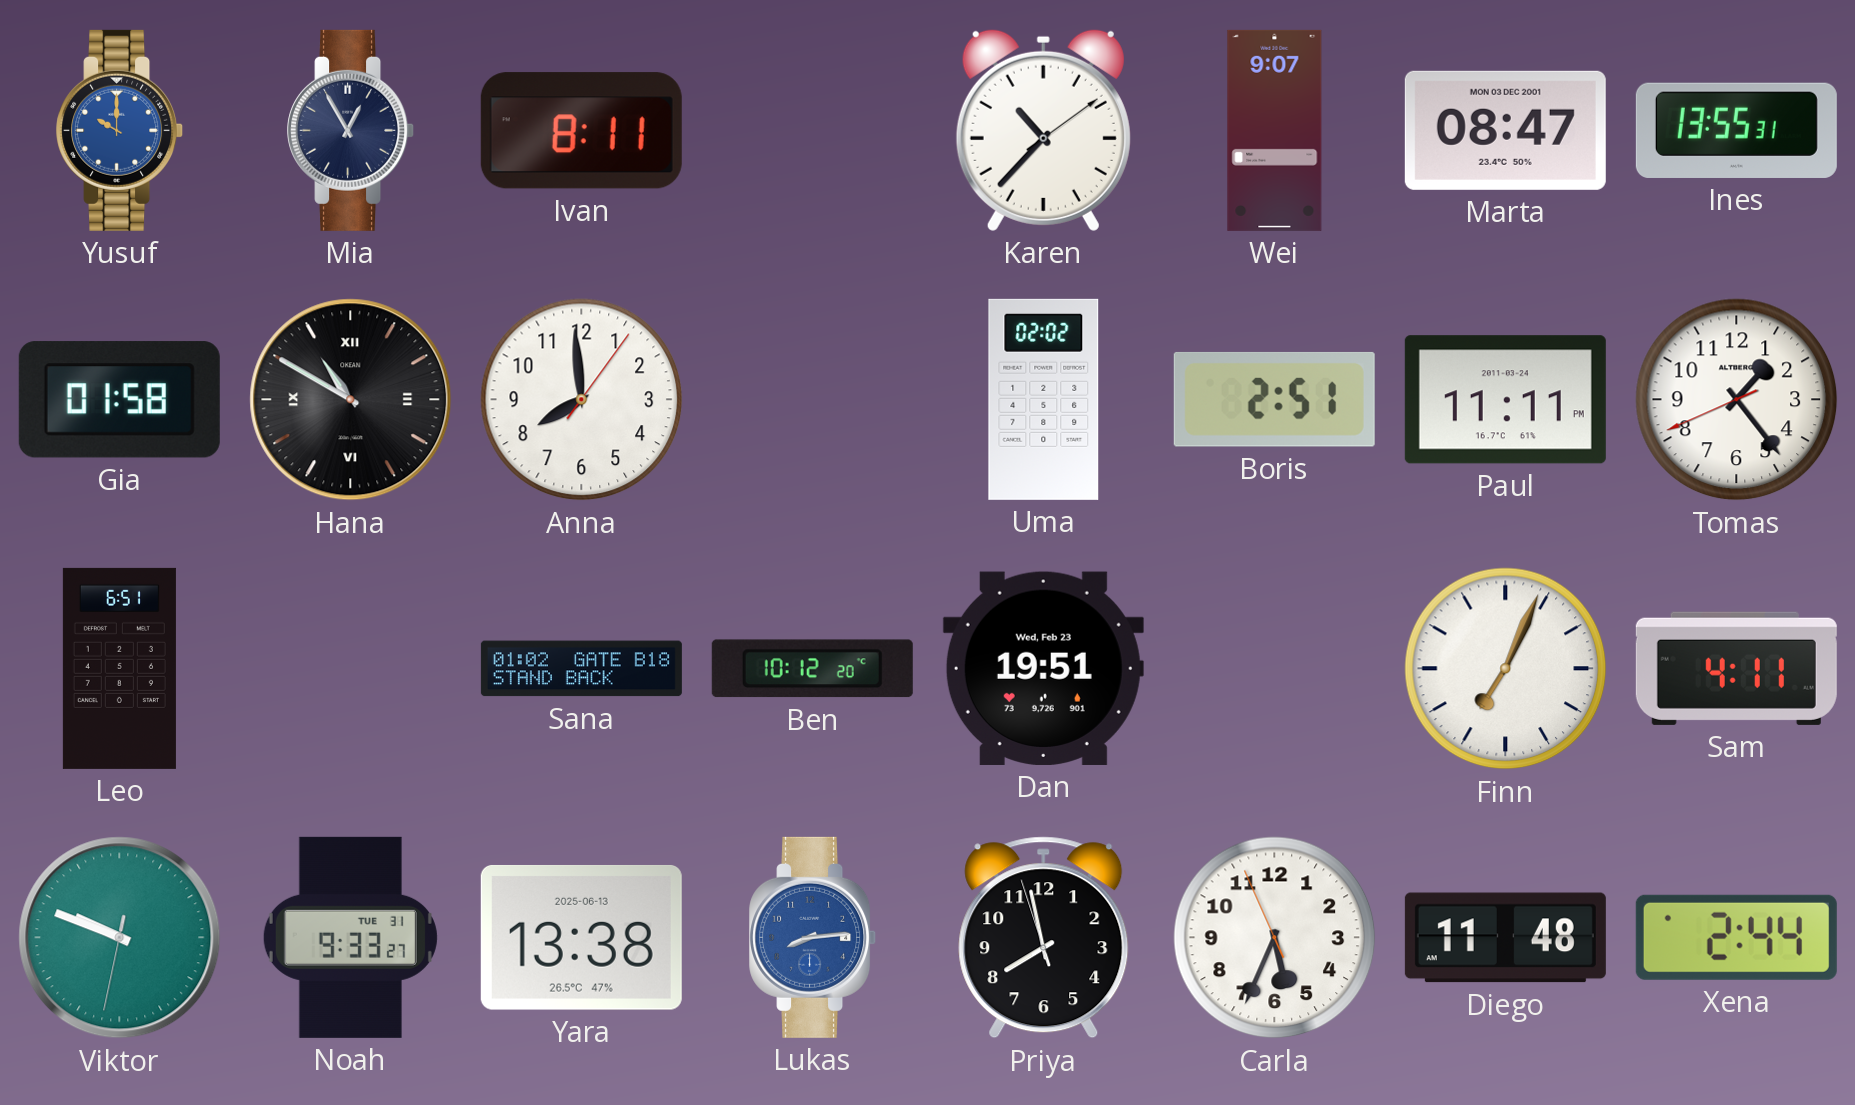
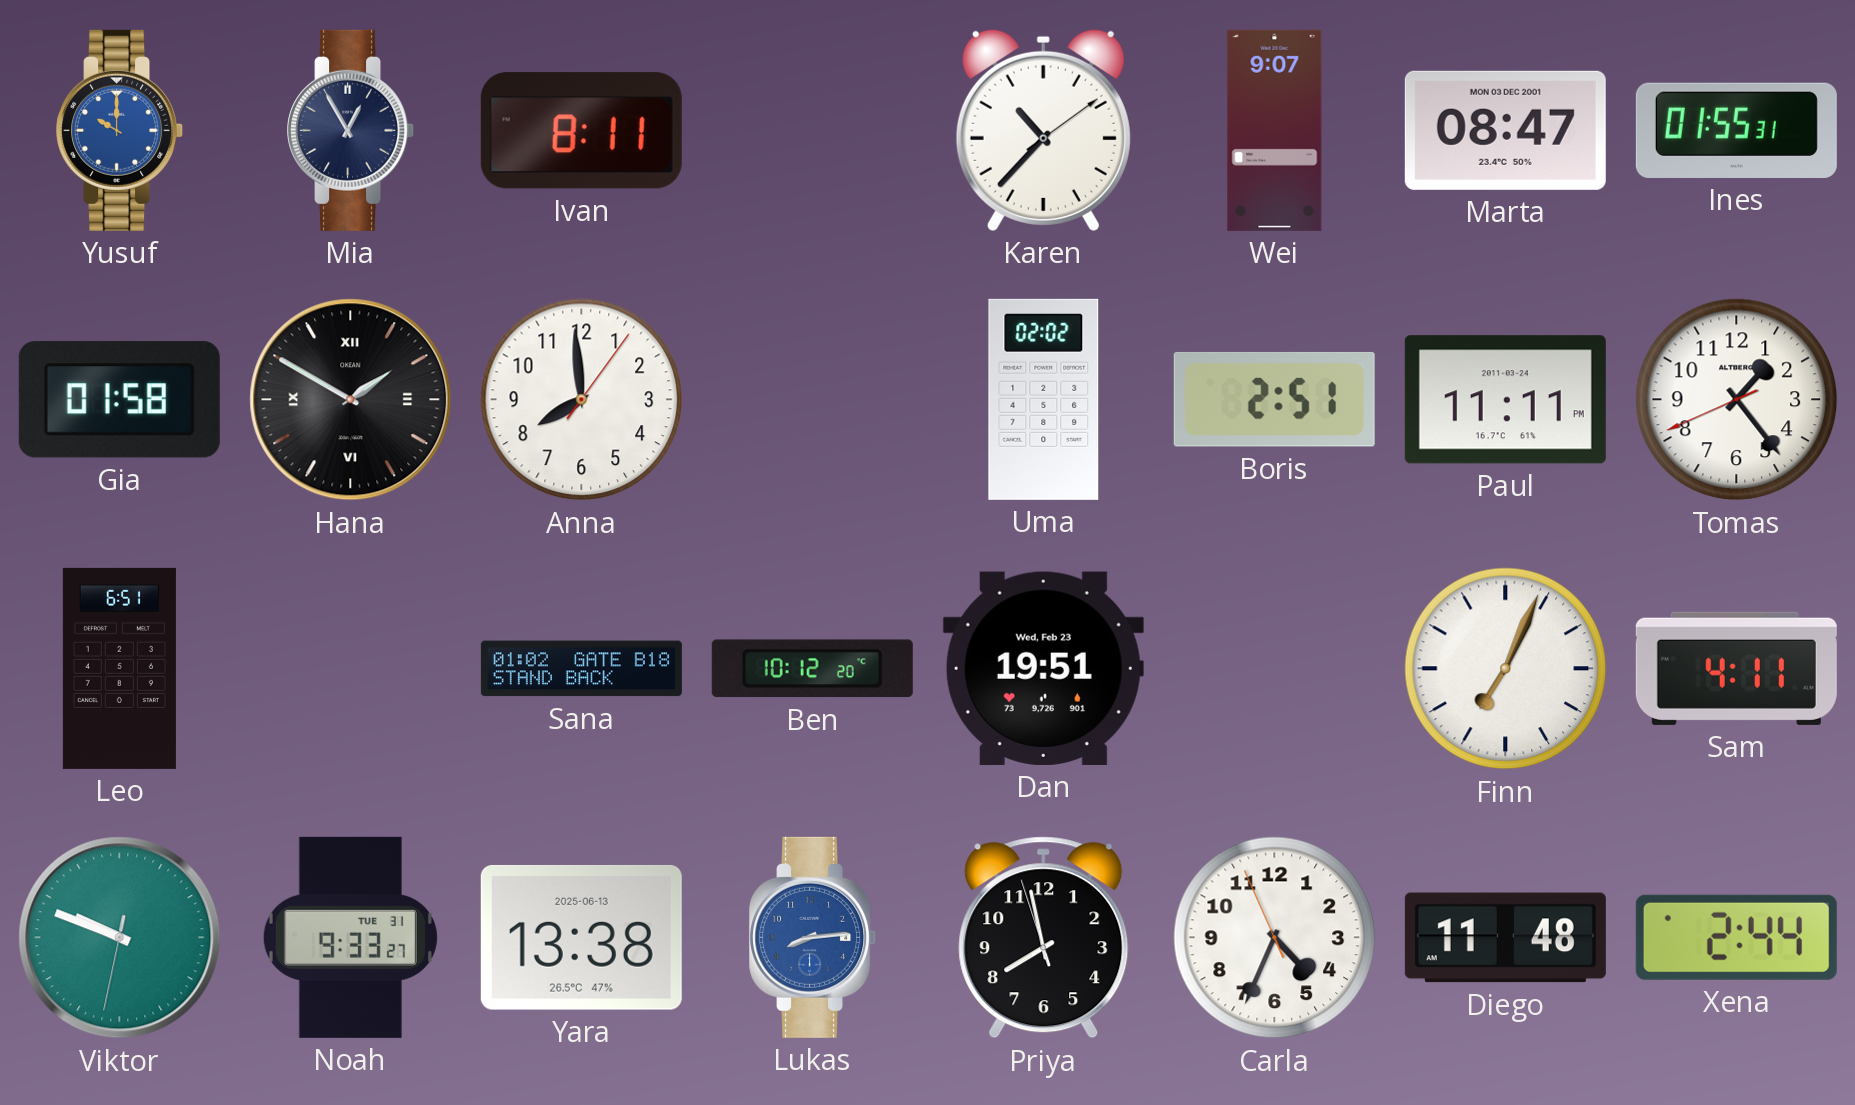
Ines: 13:55 -> 01:55
Hana: 10:50 -> 1:50
Carla: 5:33 -> 4:33
